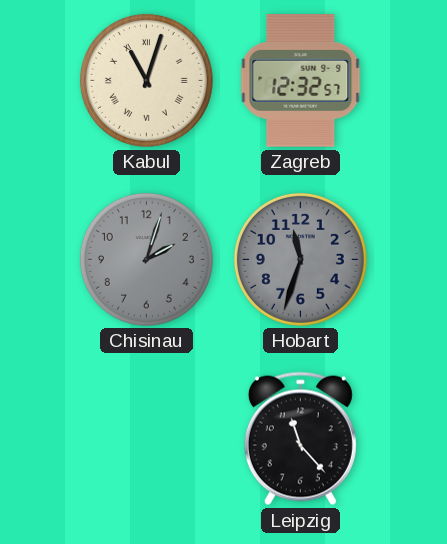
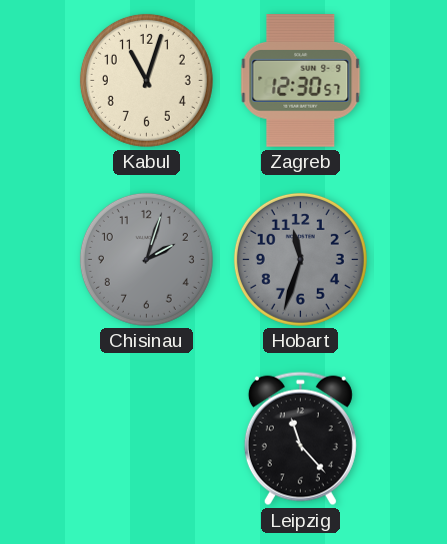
Kabul numerals: Roman -> Arabic
Zagreb: 12:32 -> 12:30
